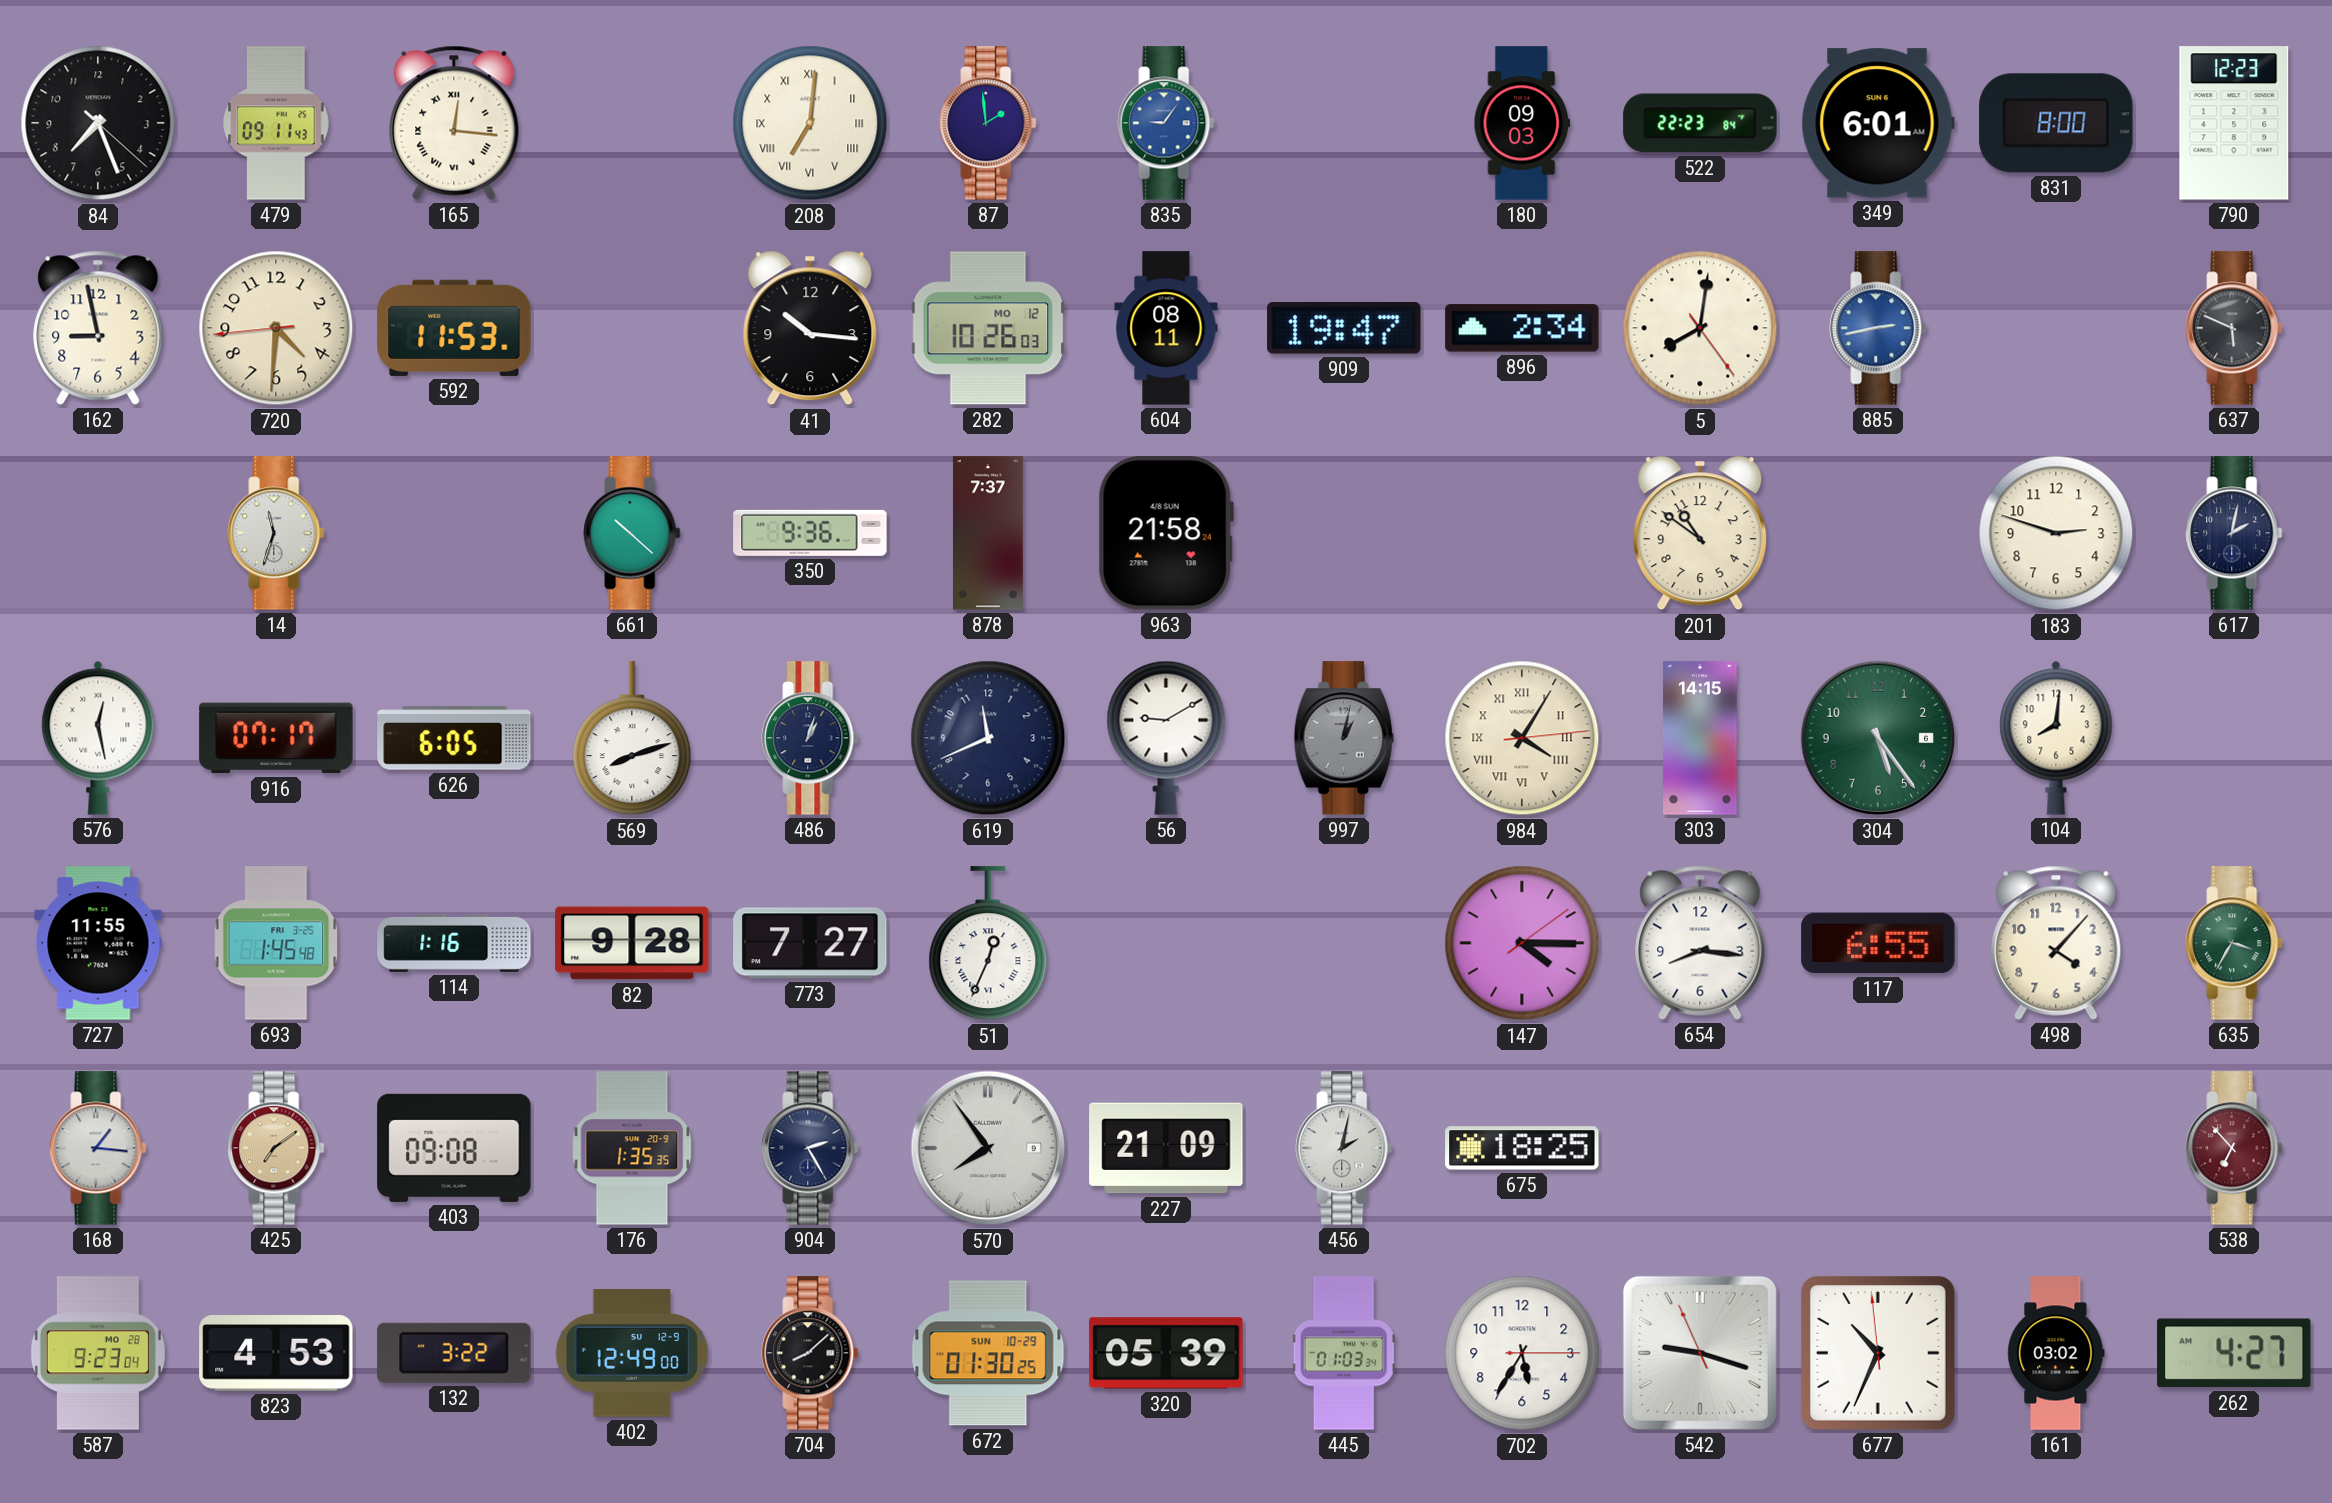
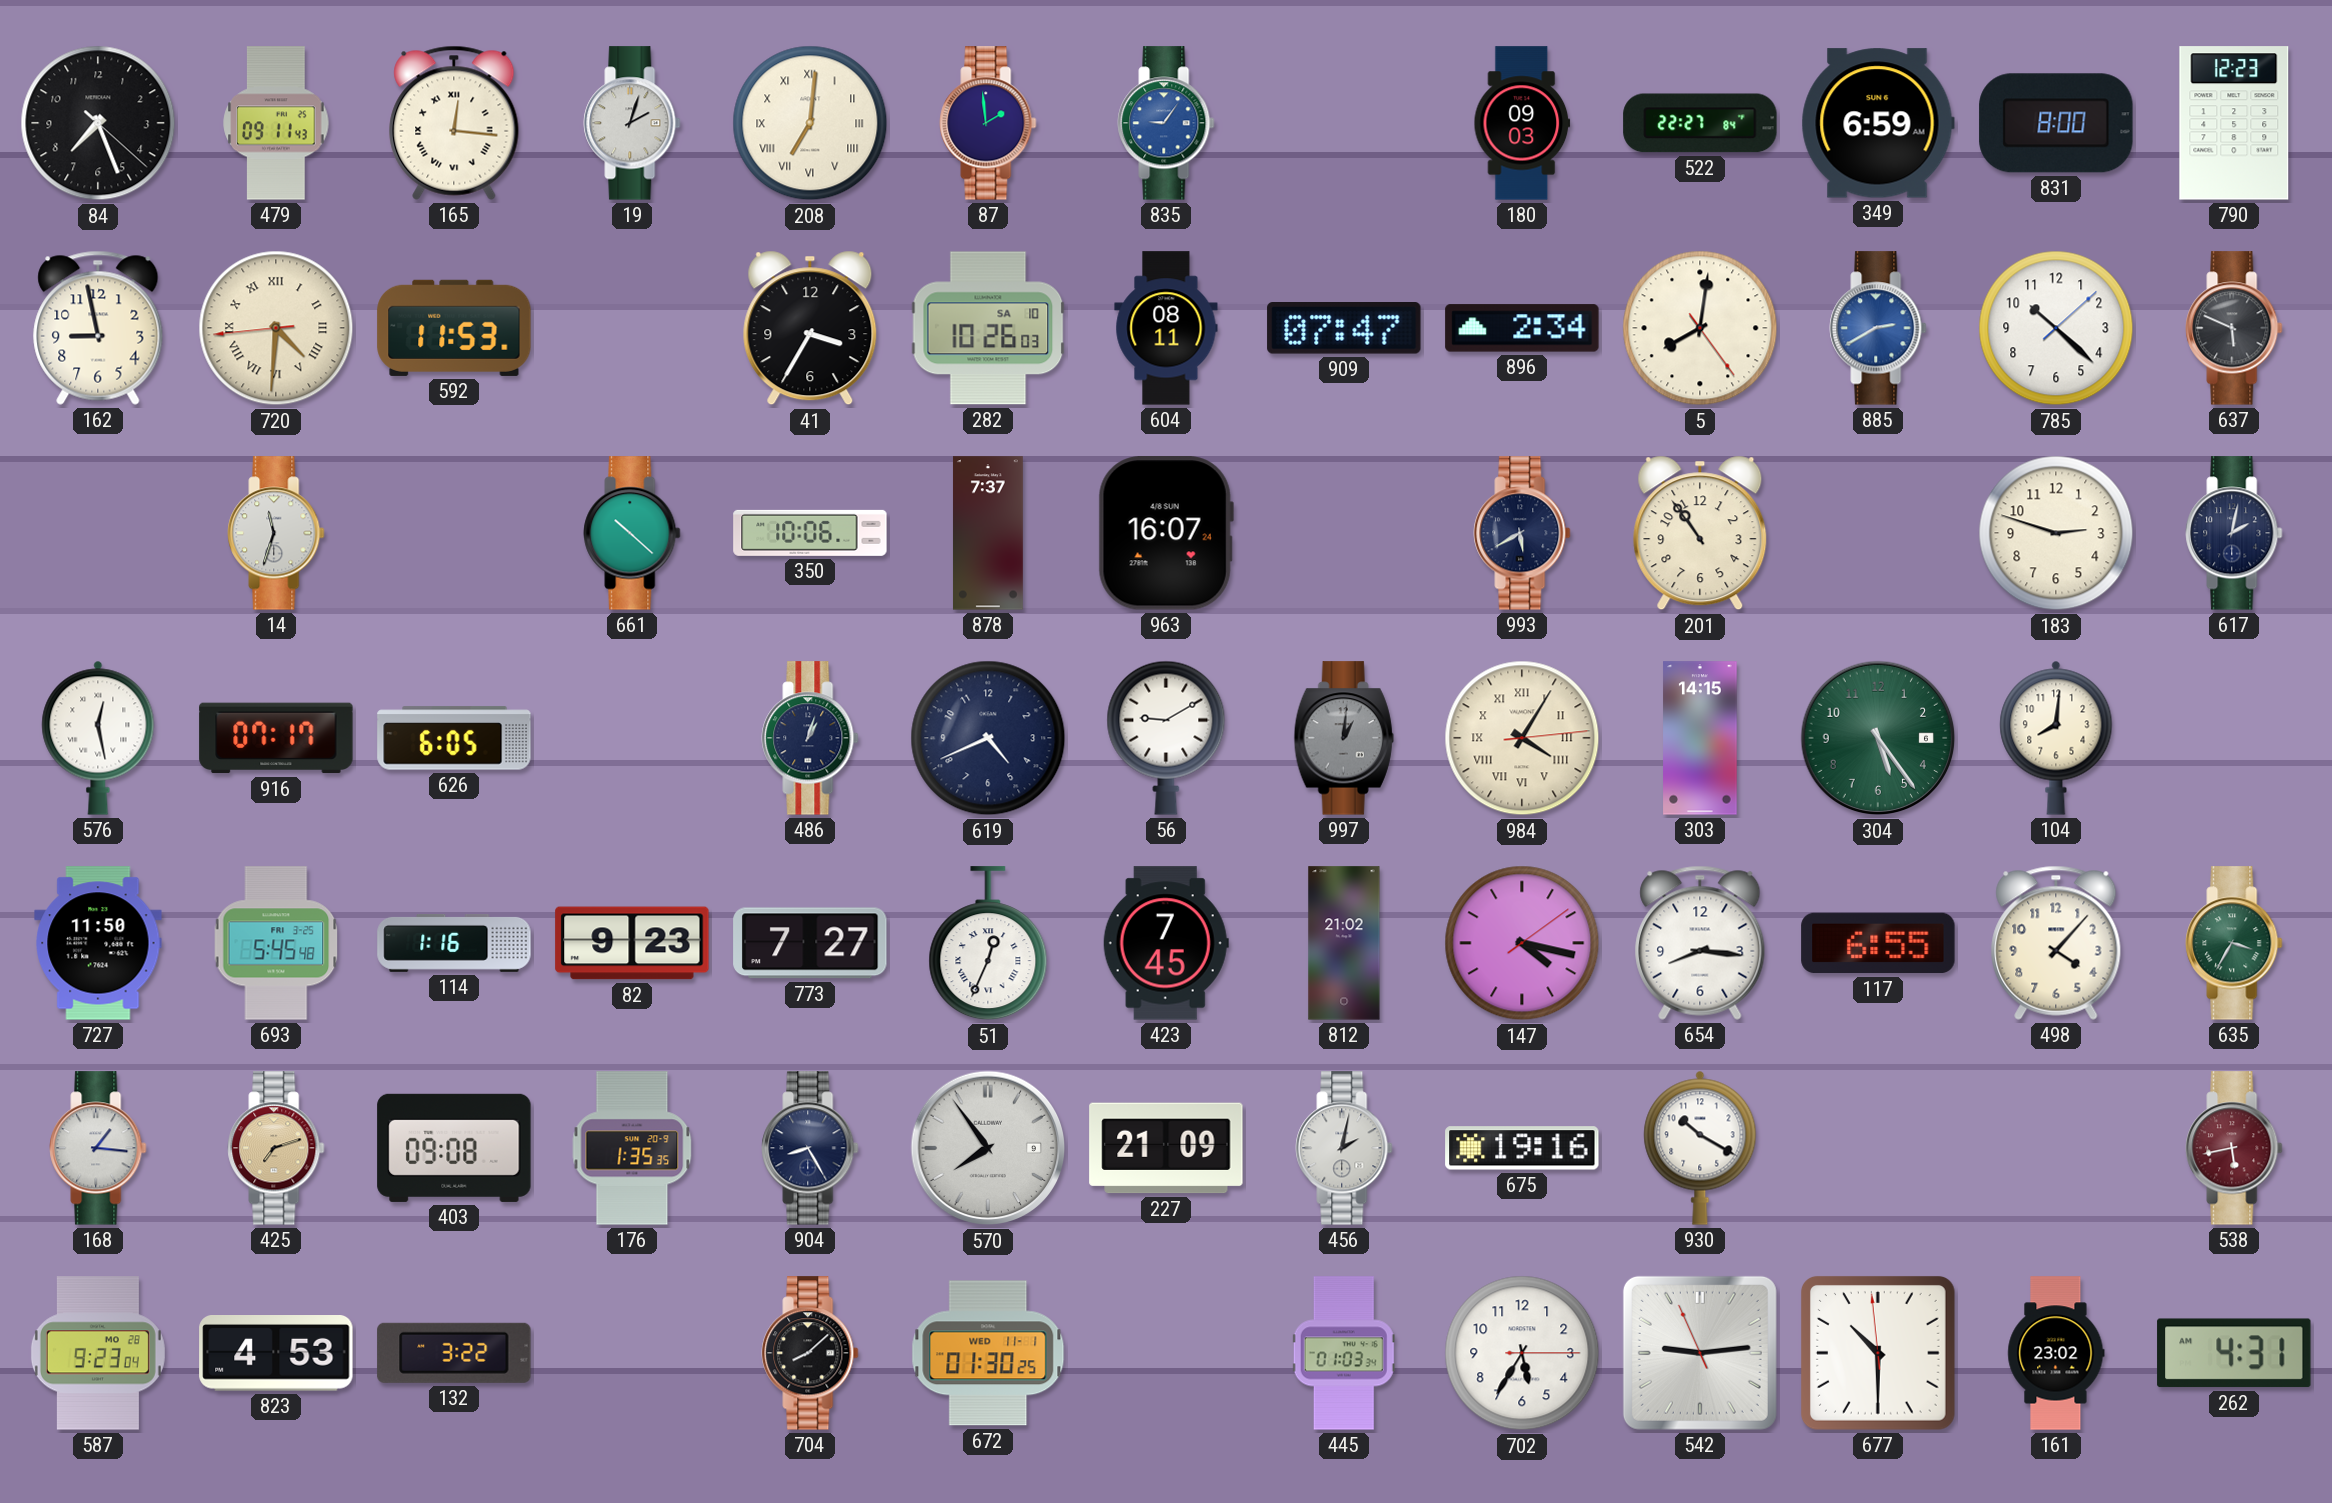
19: none -> 2:03
522: 22:23 -> 22:27
349: 6:01 -> 6:59
720 numerals: Arabic -> Roman
41: 10:16 -> 3:35
282 date: MO 12 -> SA 10
909: 19:47 -> 07:47
885: 2:43 -> 2:40
785: none -> 10:22
350: 9:36 -> 10:06
963: 21:58 -> 16:07
993: none -> 5:40
201: 10:51 -> 10:54
569: 8:12 -> none
619: 11:41 -> 4:41
997: 1:02 -> 1:01
727: 11:55 -> 11:50
693: 1:45 -> 5:45
82: 9:28 -> 9:23
423: none -> 7:45
812: none -> 21:02
147: 4:15 -> 4:17
425: 7:09 -> 7:12
904: 2:25 -> 8:25
675: 18:25 -> 19:16
930: none -> 10:20
538: 6:53 -> 5:43
402: 12:49 -> none
672 date: SUN 10-29 -> WED 11-1
320: 05:39 -> none
542: 9:17 -> 9:13
677: 10:33 -> 10:29
161: 03:02 -> 23:02
262: 4:27 -> 4:31
